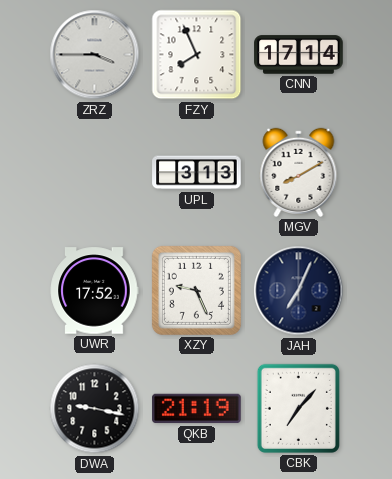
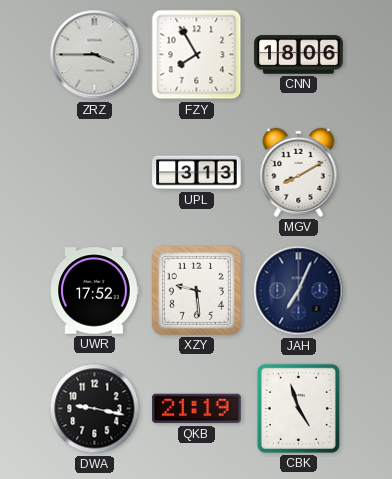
FZY: 7:56 -> 7:55
CNN: 17:14 -> 18:06
XZY: 9:26 -> 9:29
CBK: 7:07 -> 4:57
